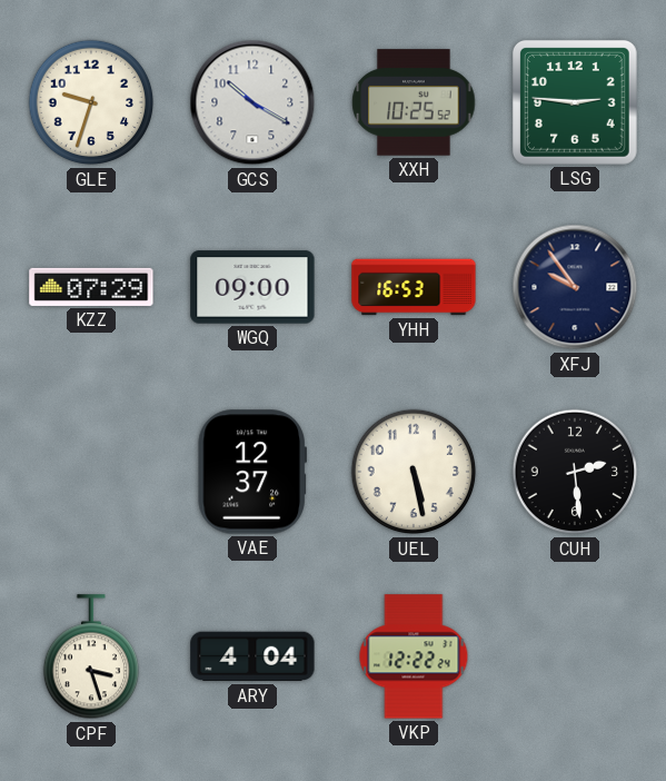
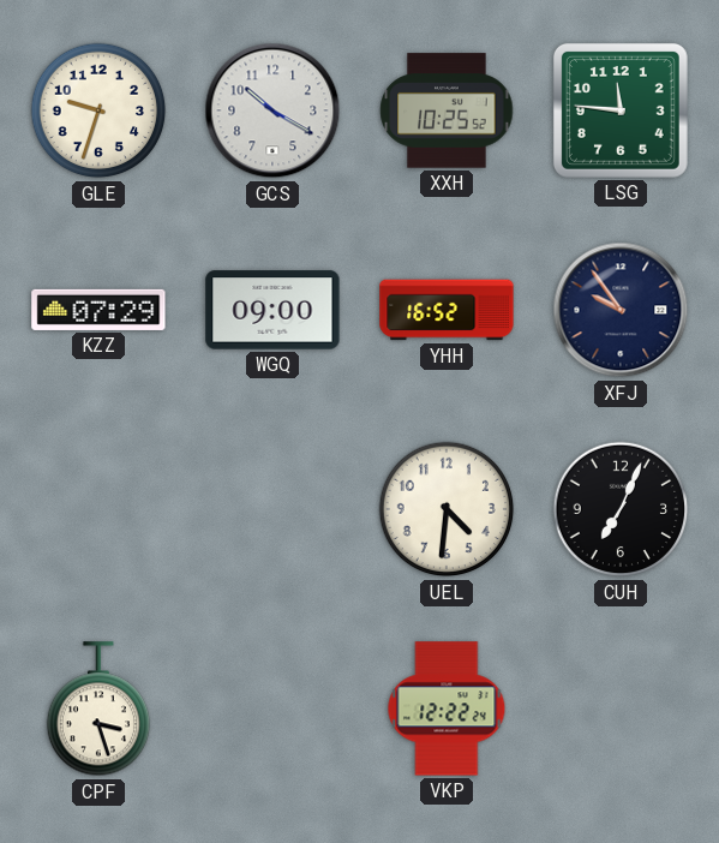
LSG: 2:46 -> 11:46
YHH: 16:53 -> 16:52
VAE: 12:37 -> none
UEL: 5:28 -> 4:31
CUH: 2:29 -> 7:04
ARY: 4:04 -> none
